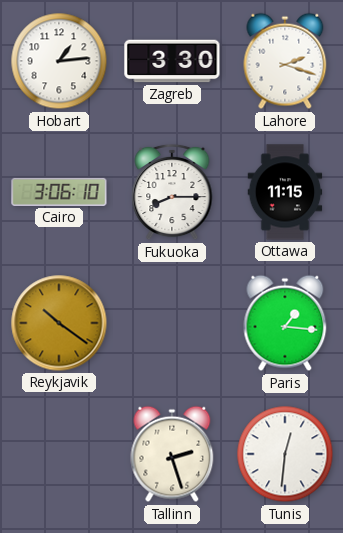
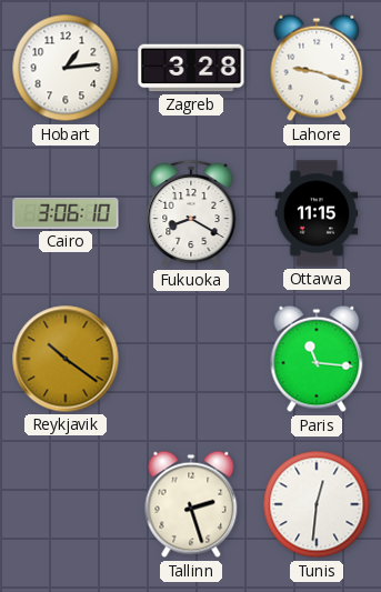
Zagreb: 3:30 -> 3:28
Lahore: 2:18 -> 9:18
Fukuoka: 8:15 -> 8:20
Paris: 1:16 -> 11:16
